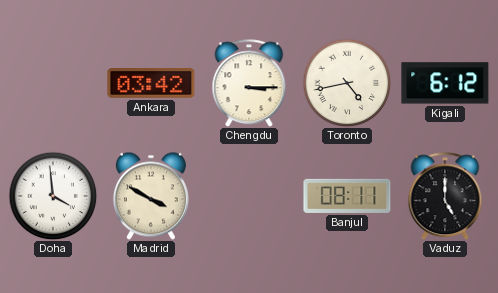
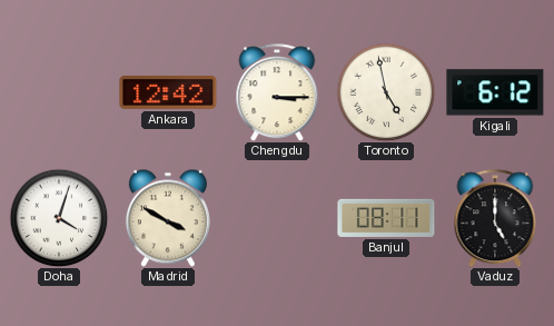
Ankara: 03:42 -> 12:42
Toronto: 4:43 -> 4:58
Doha: 3:59 -> 4:03
